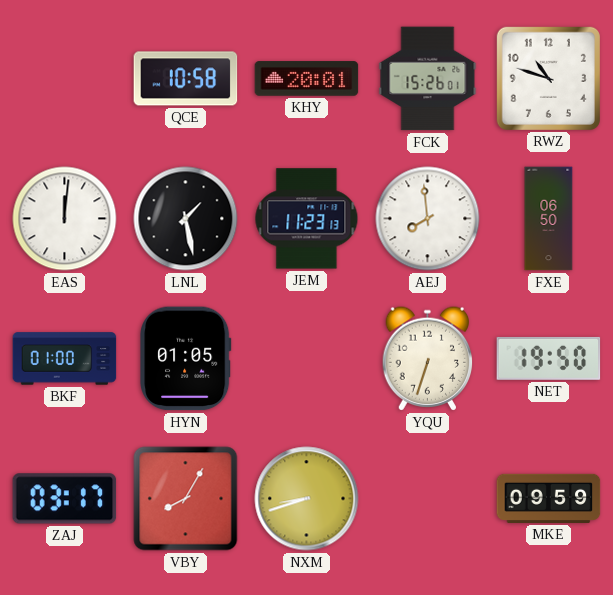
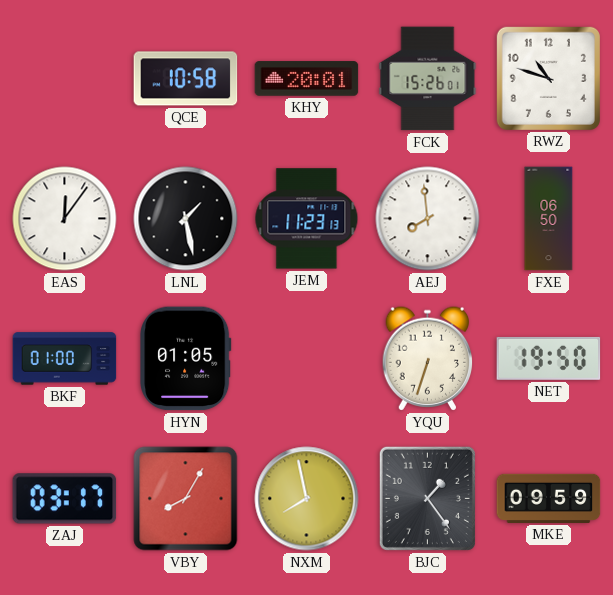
EAS: 12:01 -> 12:06
NXM: 8:42 -> 7:58
BJC: none -> 1:24
